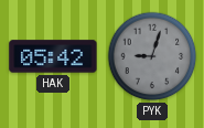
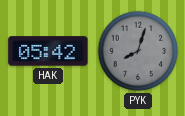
PYK: 9:03 -> 8:03
